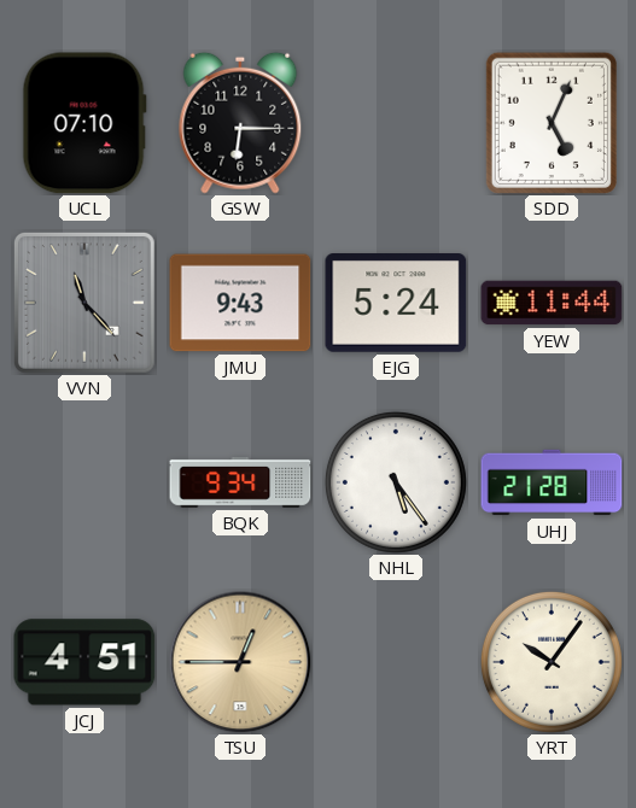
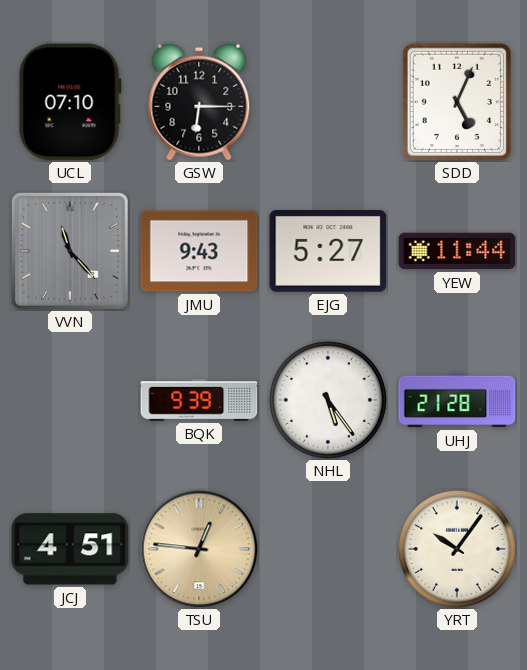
EJG: 5:24 -> 5:27
BQK: 9:34 -> 9:39
TSU: 12:45 -> 12:46
